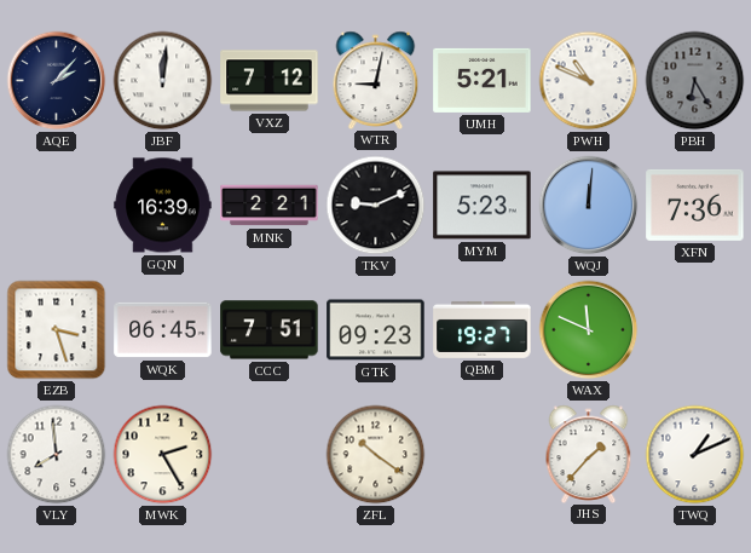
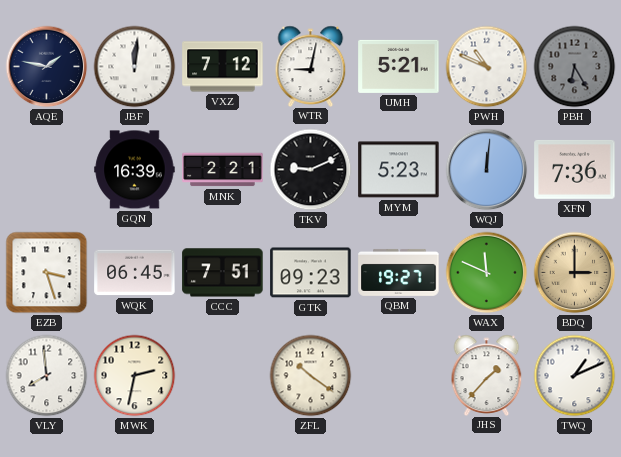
AQE: 2:07 -> 1:47
BDQ: none -> 3:00
MWK: 2:25 -> 2:32
